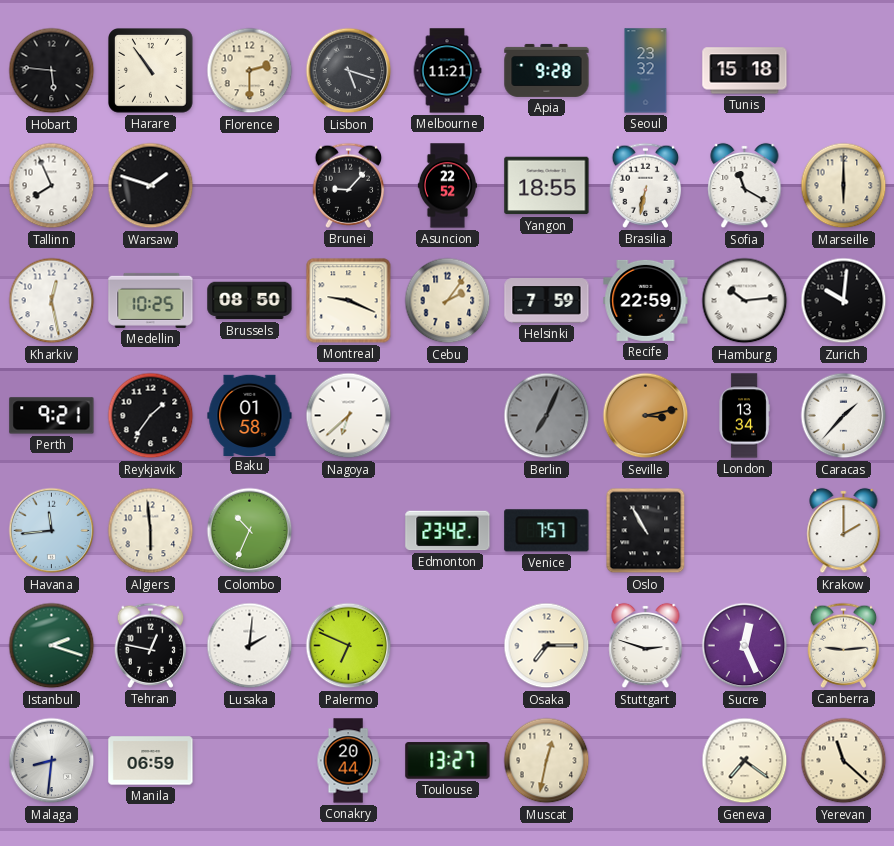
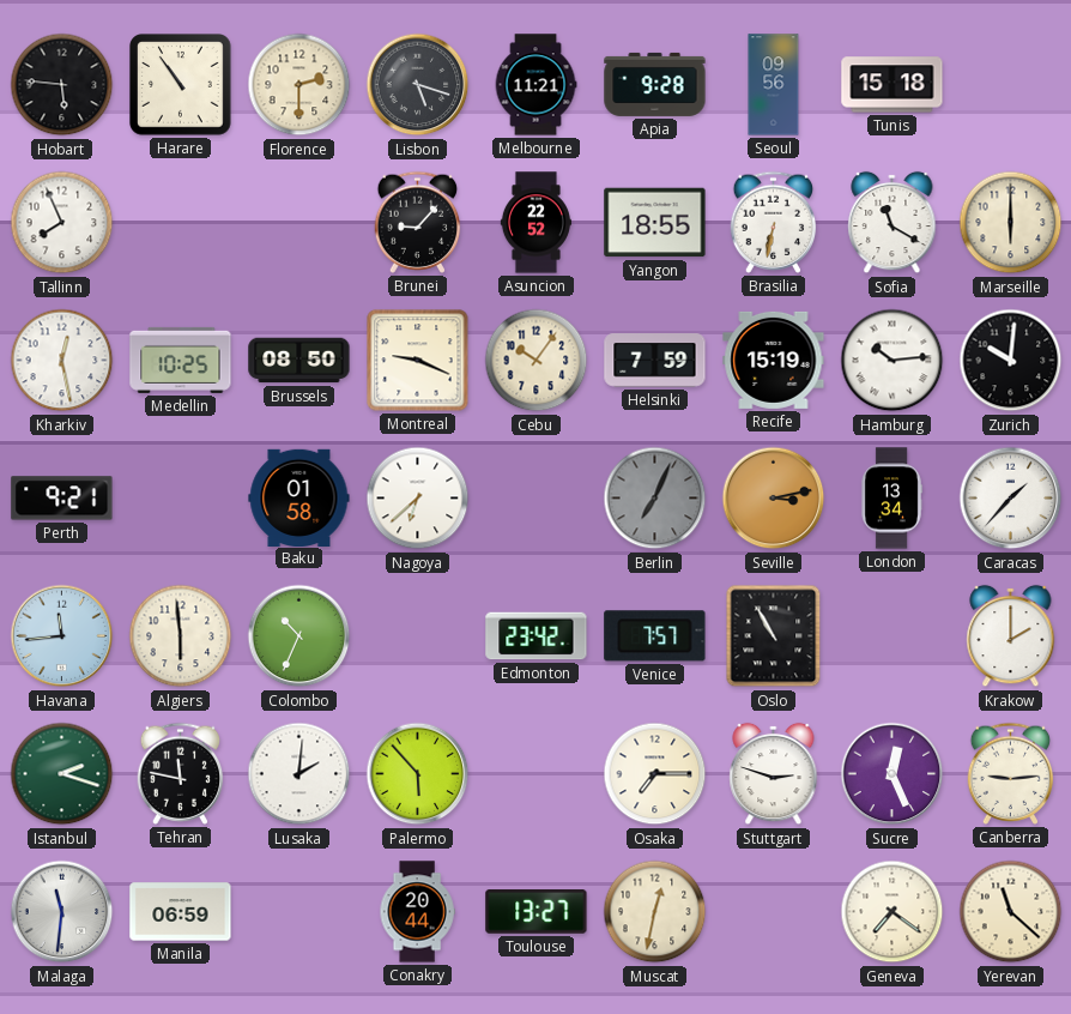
Seoul: 23:32 -> 09:56
Warsaw: 1:48 -> none
Cebu: 2:06 -> 10:06
Recife: 22:59 -> 15:19
Reykjavik: 1:36 -> none
Tehran: 12:47 -> 11:47
Palermo: 6:49 -> 5:53
Malaga: 8:31 -> 11:31
